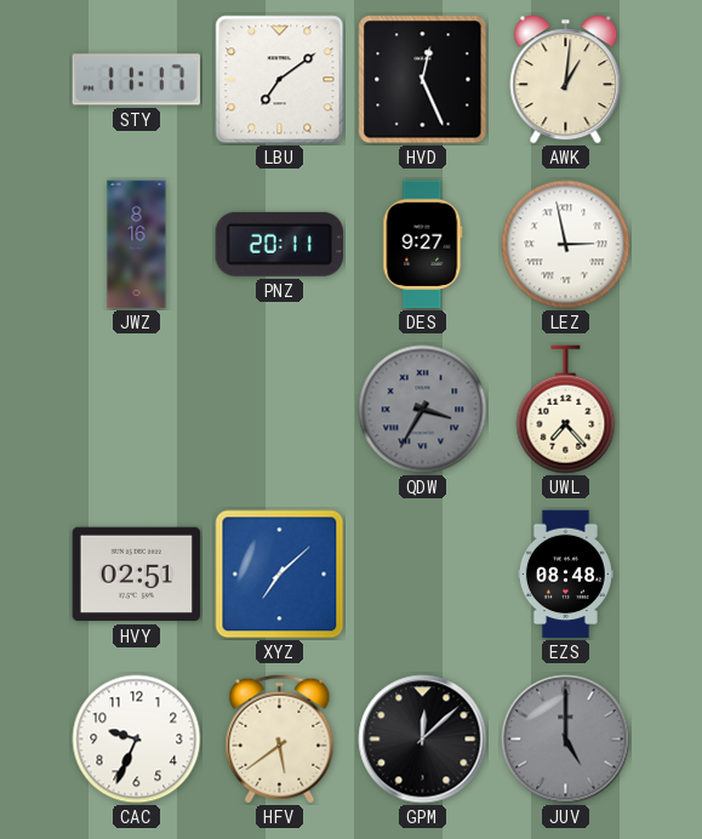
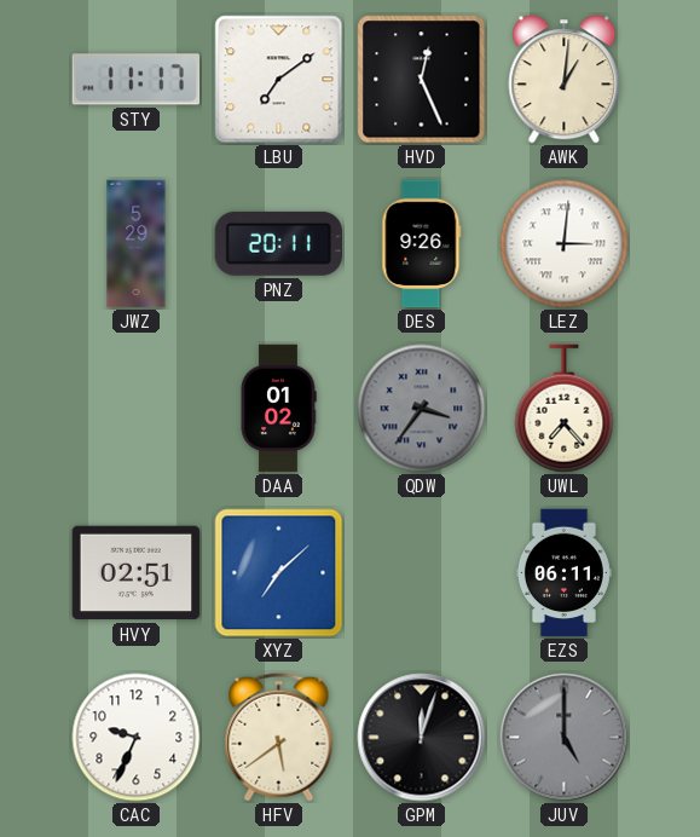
JWZ: 8:16 -> 5:29
DES: 9:27 -> 9:26
LEZ: 2:58 -> 3:01
DAA: none -> 01:02
QDW: 3:35 -> 3:36
EZS: 08:48 -> 06:11
GPM: 12:08 -> 12:03
